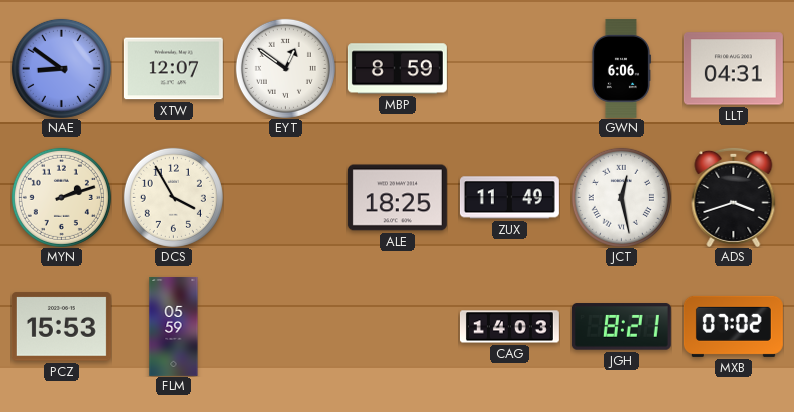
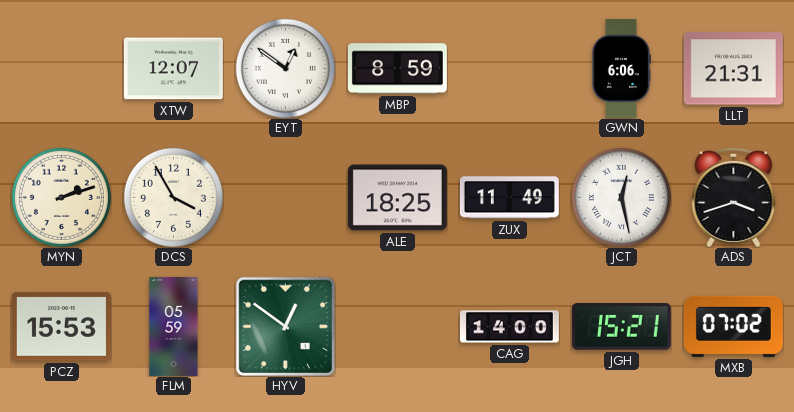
NAE: 8:51 -> none
LLT: 04:31 -> 21:31
HYV: none -> 12:51
CAG: 14:03 -> 14:00
JGH: 8:21 -> 15:21
